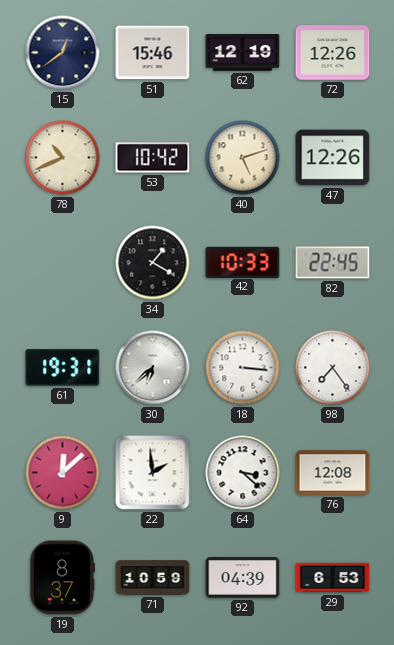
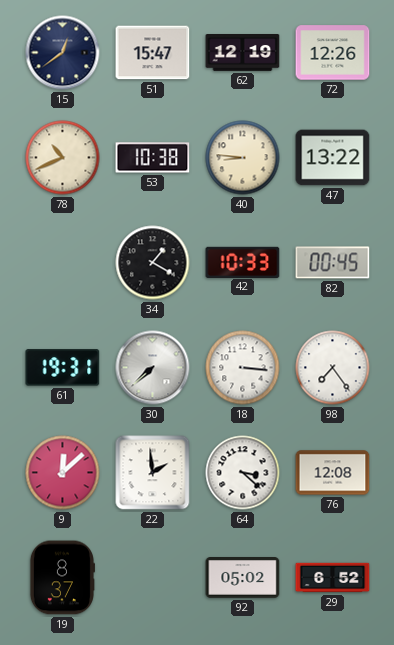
51: 15:46 -> 15:47
53: 10:42 -> 10:38
40: 5:12 -> 8:46
47: 12:26 -> 13:22
82: 22:45 -> 00:45
30: 6:38 -> 7:38
71: 10:59 -> none
92: 04:39 -> 05:02
29: 6:53 -> 6:52
